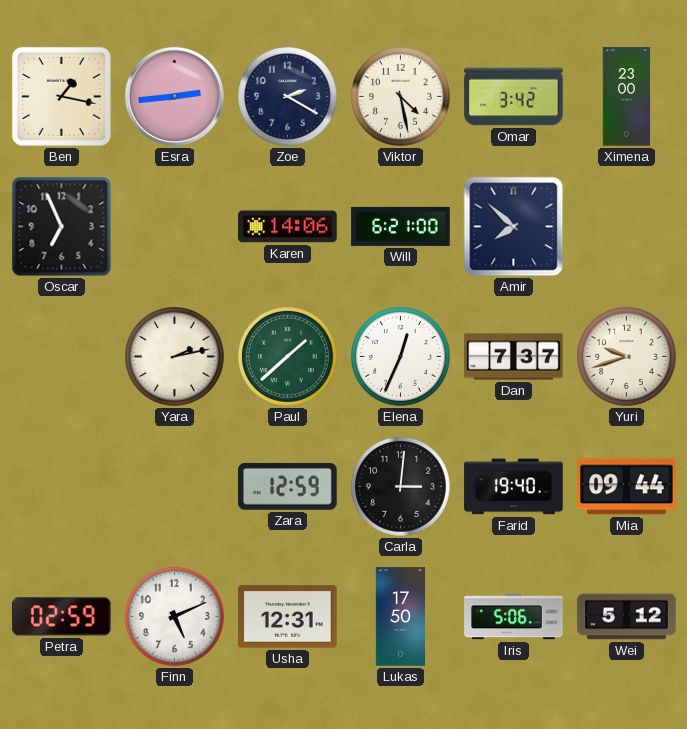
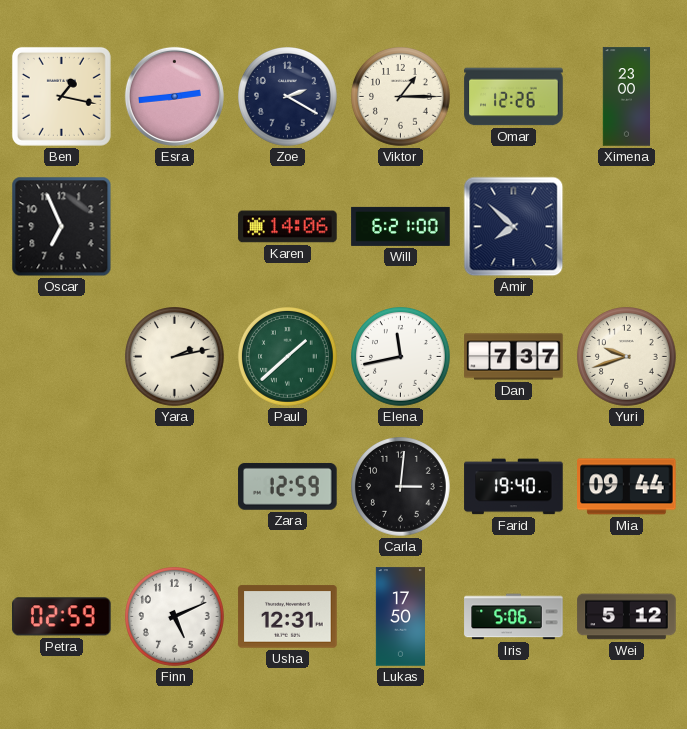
Viktor: 4:28 -> 1:15
Omar: 3:42 -> 12:26
Elena: 12:34 -> 11:43
